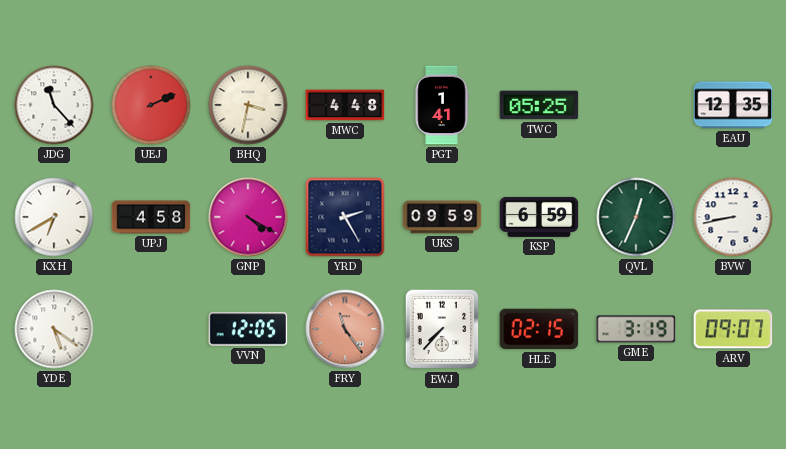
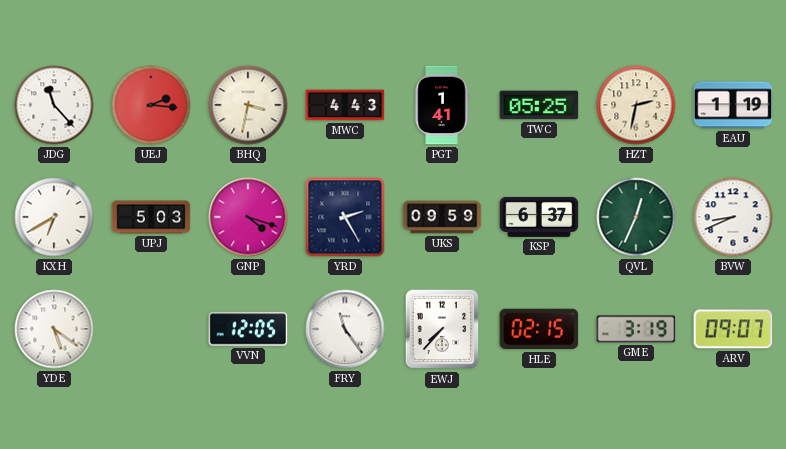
UEJ: 2:11 -> 2:16
MWC: 4:48 -> 4:43
HZT: none -> 2:32
EAU: 12:35 -> 1:19
UPJ: 4:58 -> 5:03
GNP: 4:20 -> 4:18
KSP: 6:59 -> 6:37
BVW: 8:43 -> 8:41
FRY dial: salmon -> white
